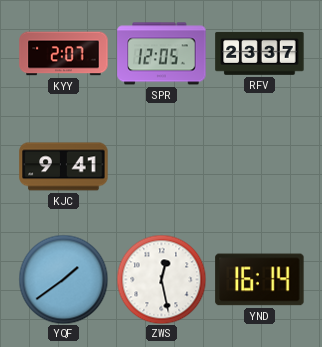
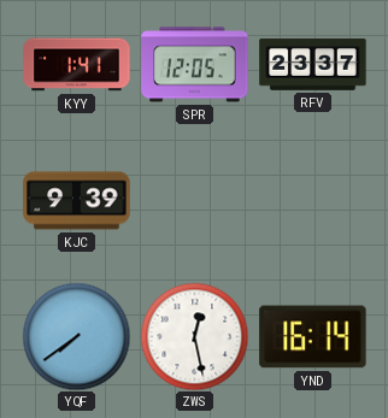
KYY: 2:07 -> 1:41
KJC: 9:41 -> 9:39
YQF: 1:39 -> 7:39
